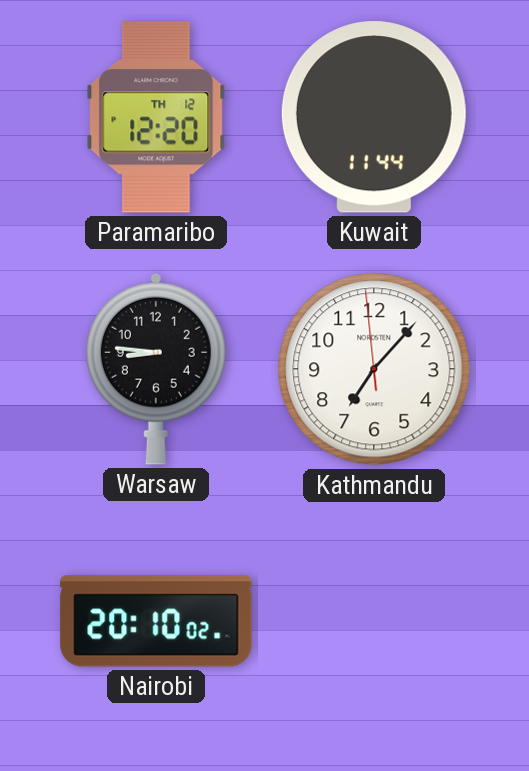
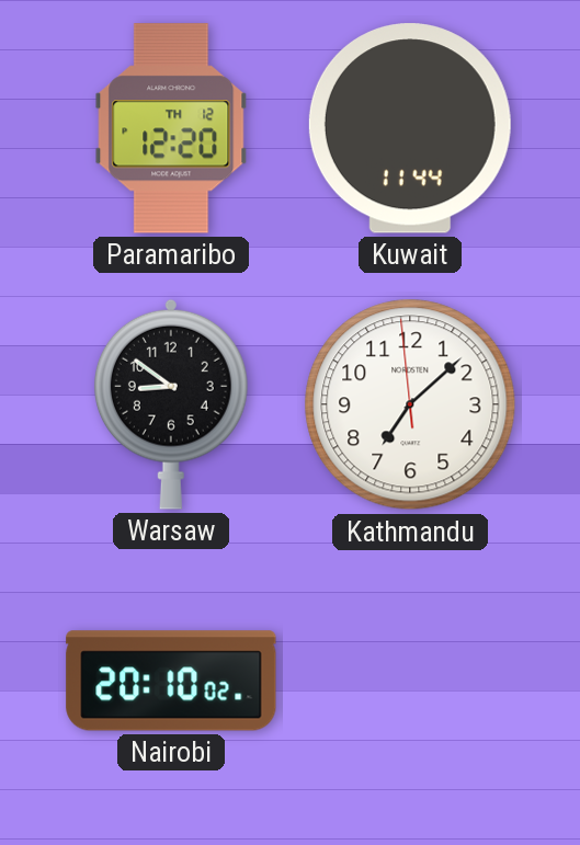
Warsaw: 8:46 -> 8:51
Kathmandu: 7:06 -> 7:07
